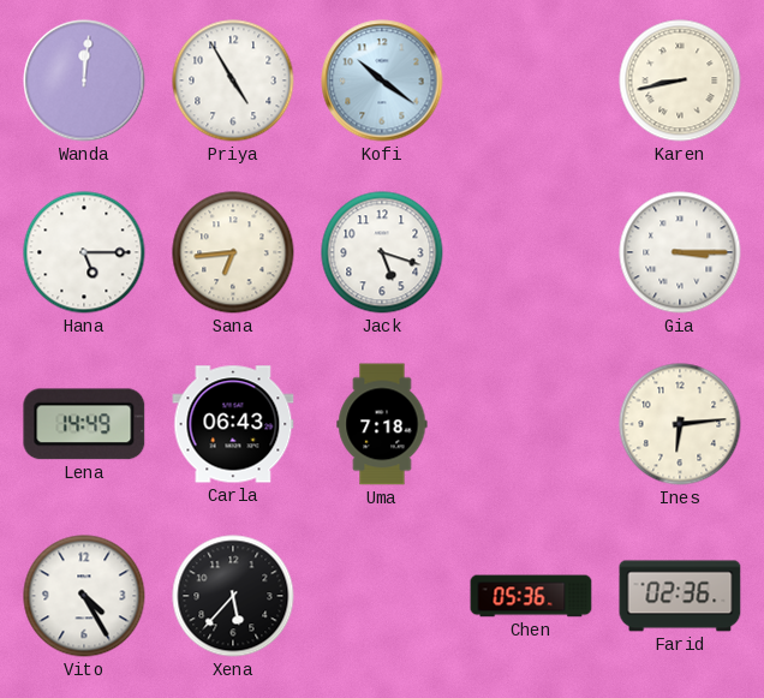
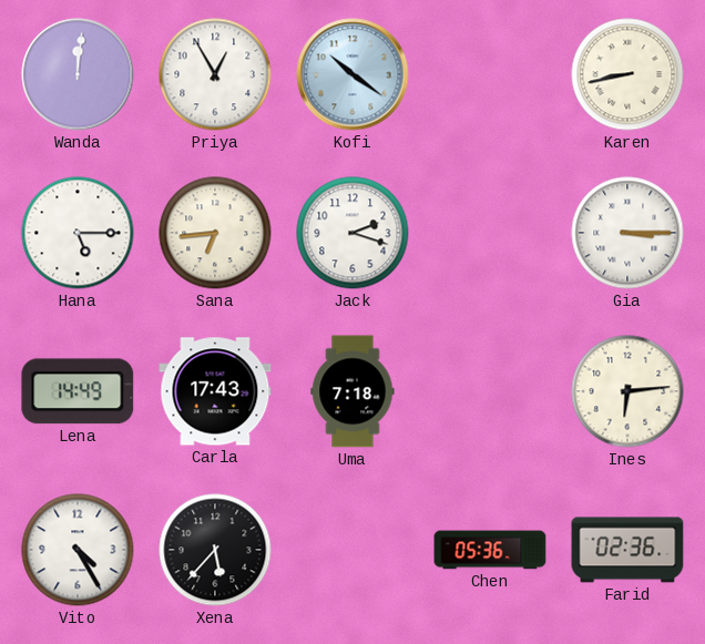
Priya: 4:55 -> 12:55
Jack: 5:18 -> 2:18
Carla: 06:43 -> 17:43
